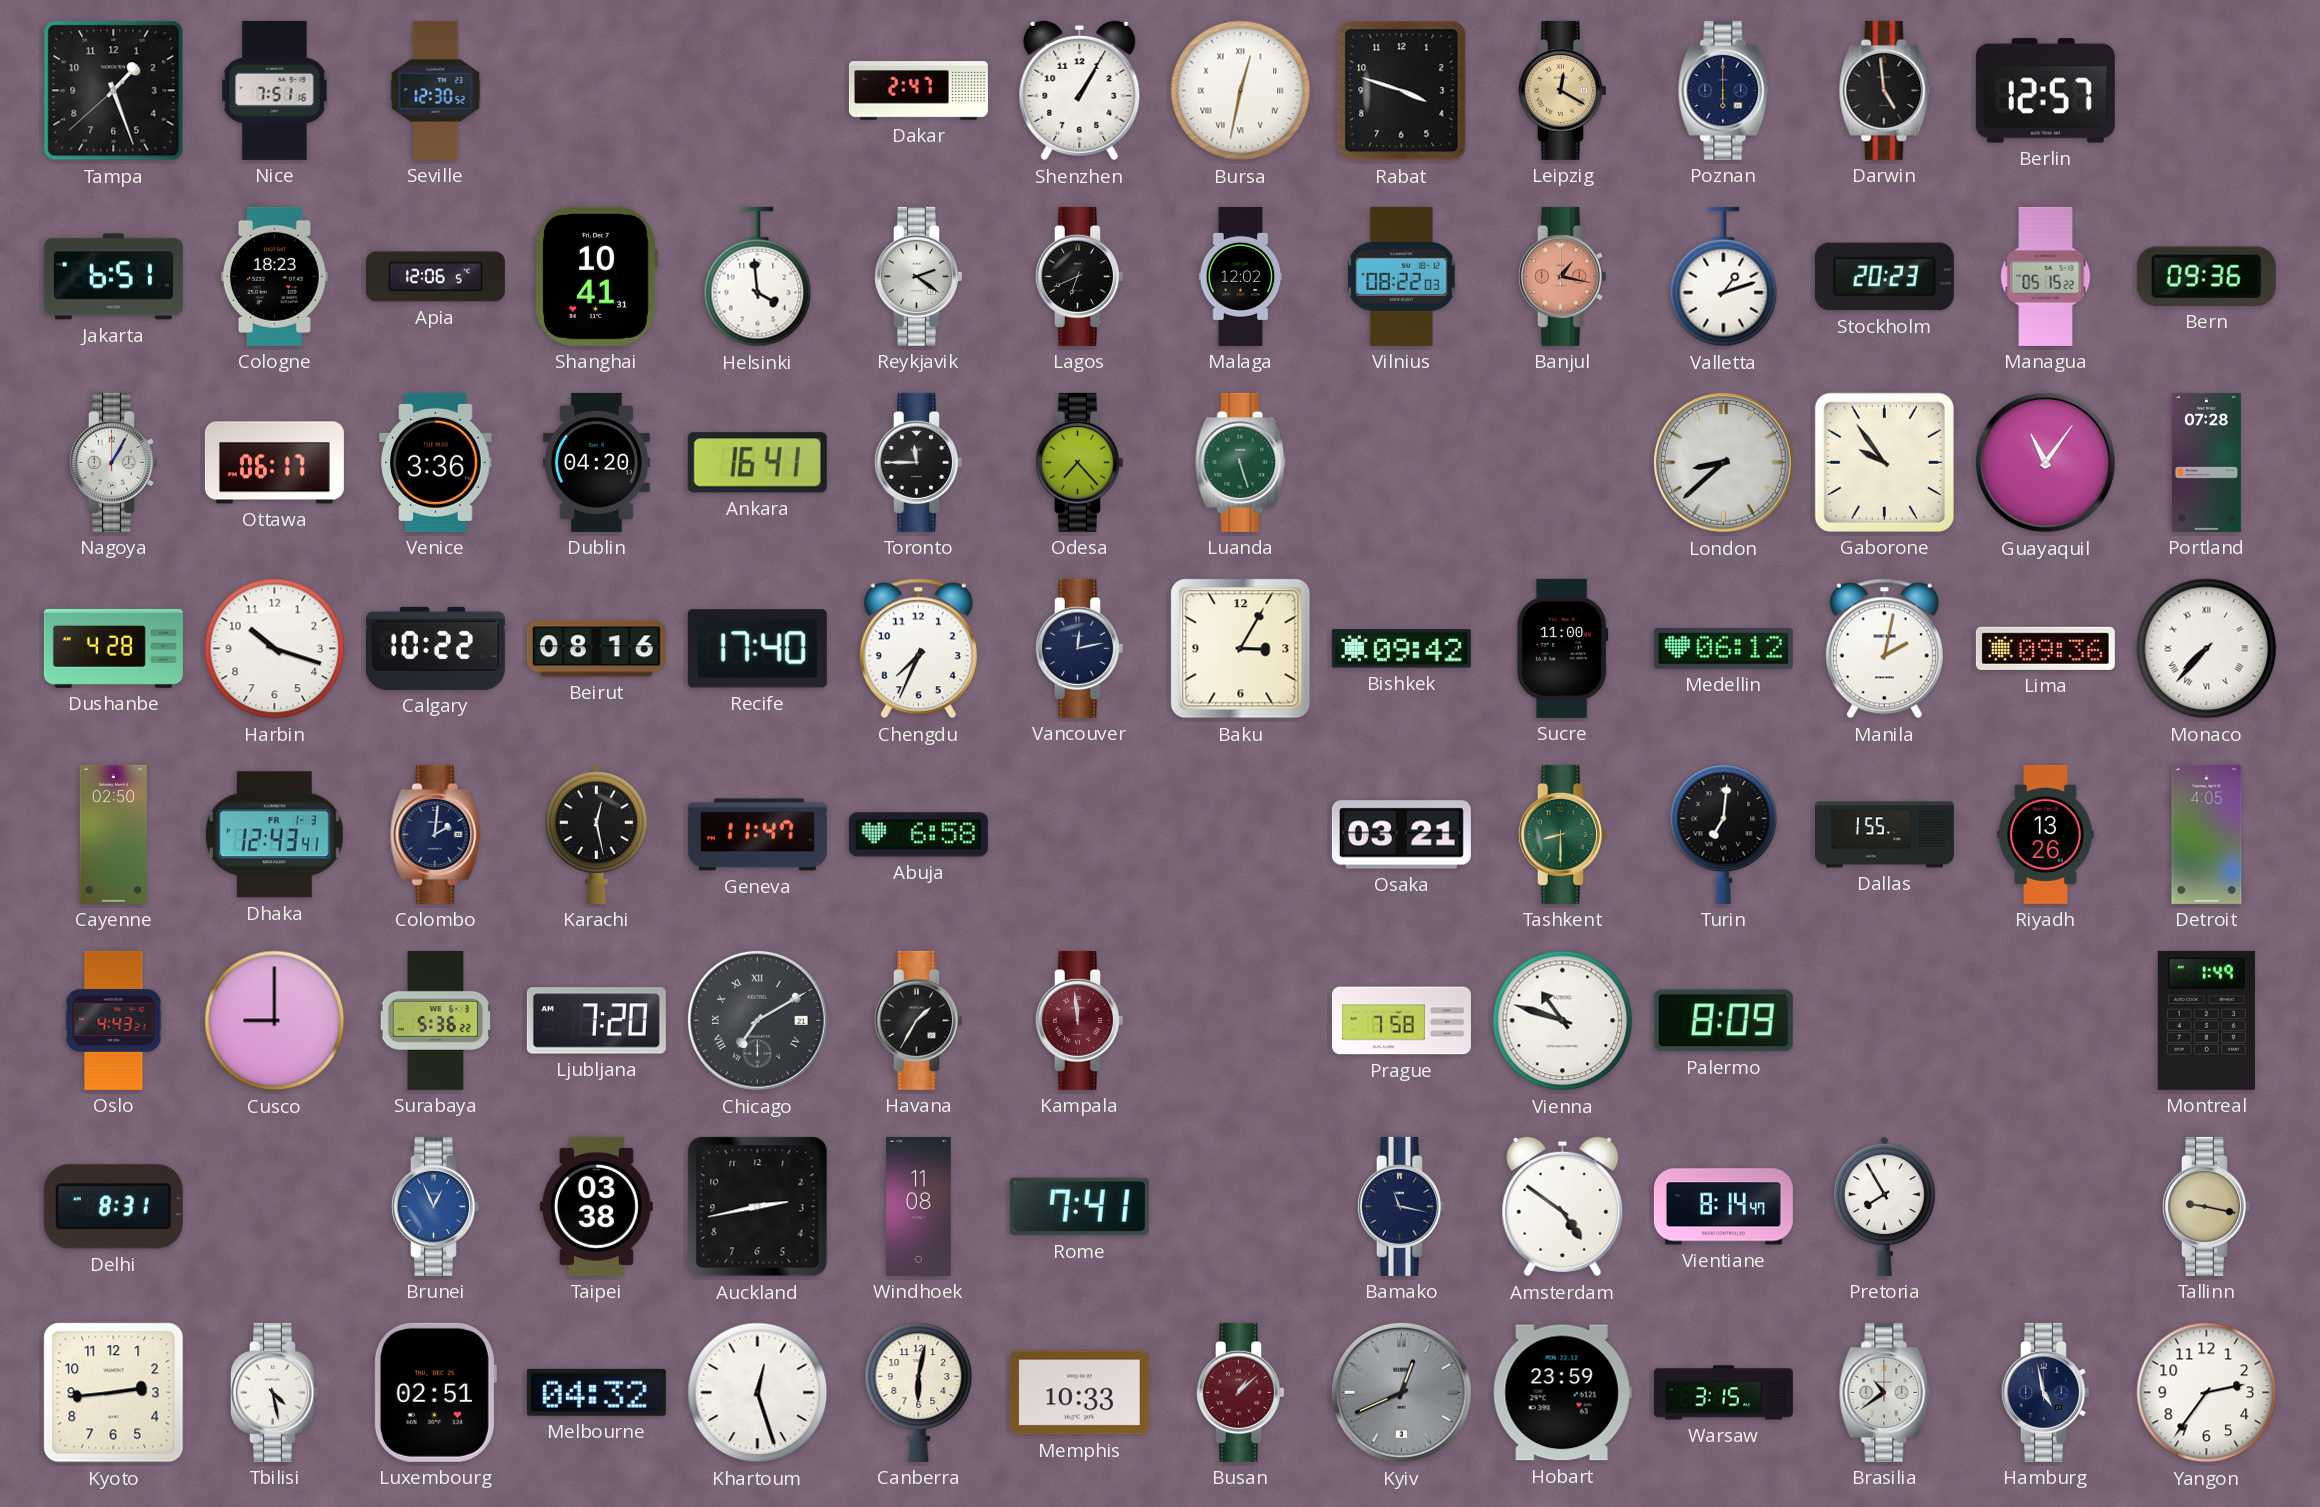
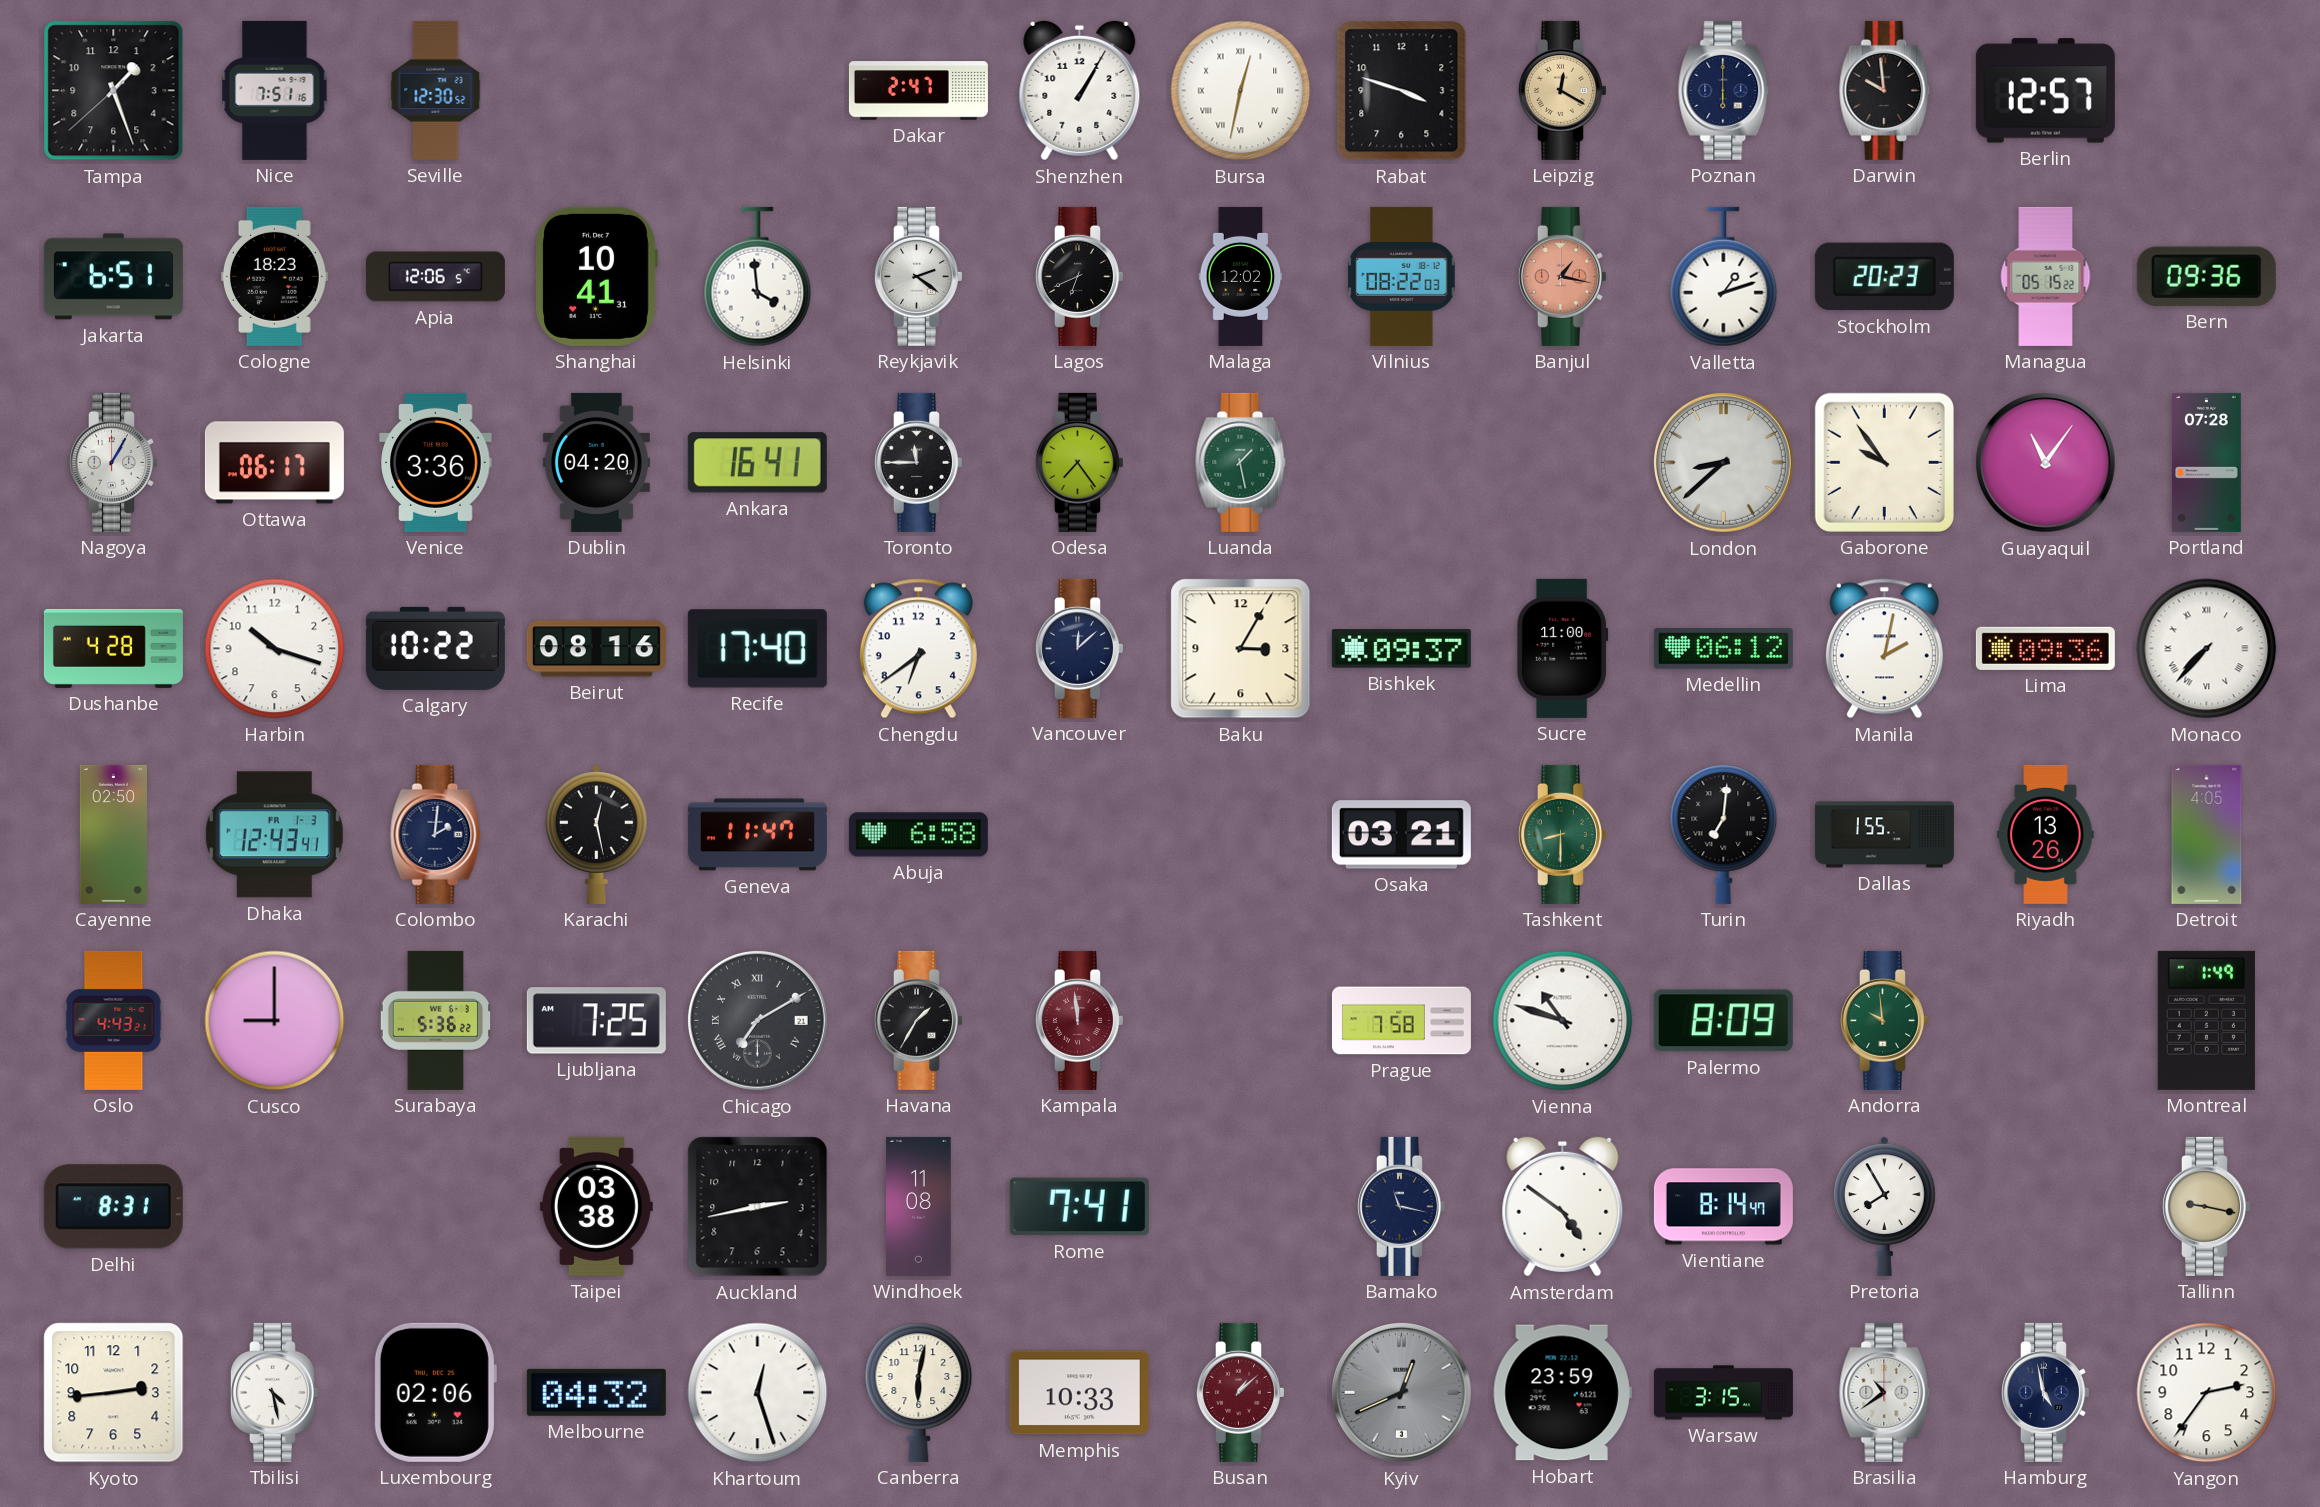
Darwin: 4:59 -> 9:59
Odesa: 7:23 -> 7:24
Luanda: 5:27 -> 1:28
Chengdu: 7:34 -> 6:39
Vancouver: 12:13 -> 12:08
Bishkek: 09:42 -> 09:37
Ljubljana: 7:20 -> 7:25
Andorra: none -> 9:59
Brunei: 12:56 -> none
Luxembourg: 02:51 -> 02:06
